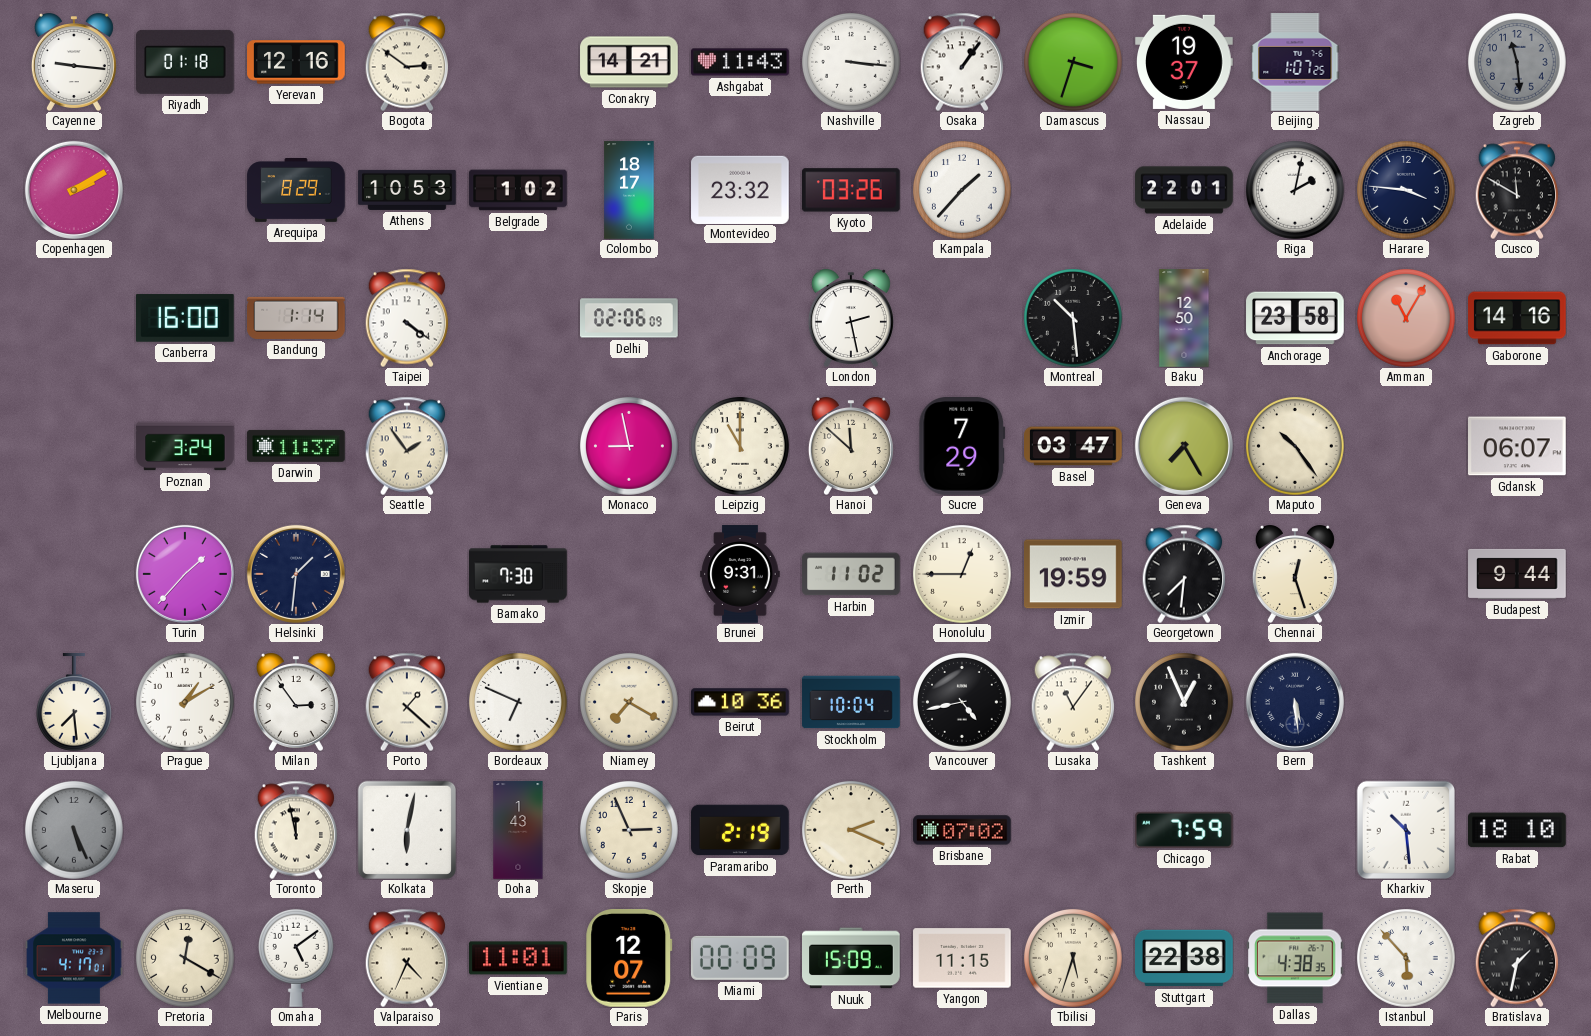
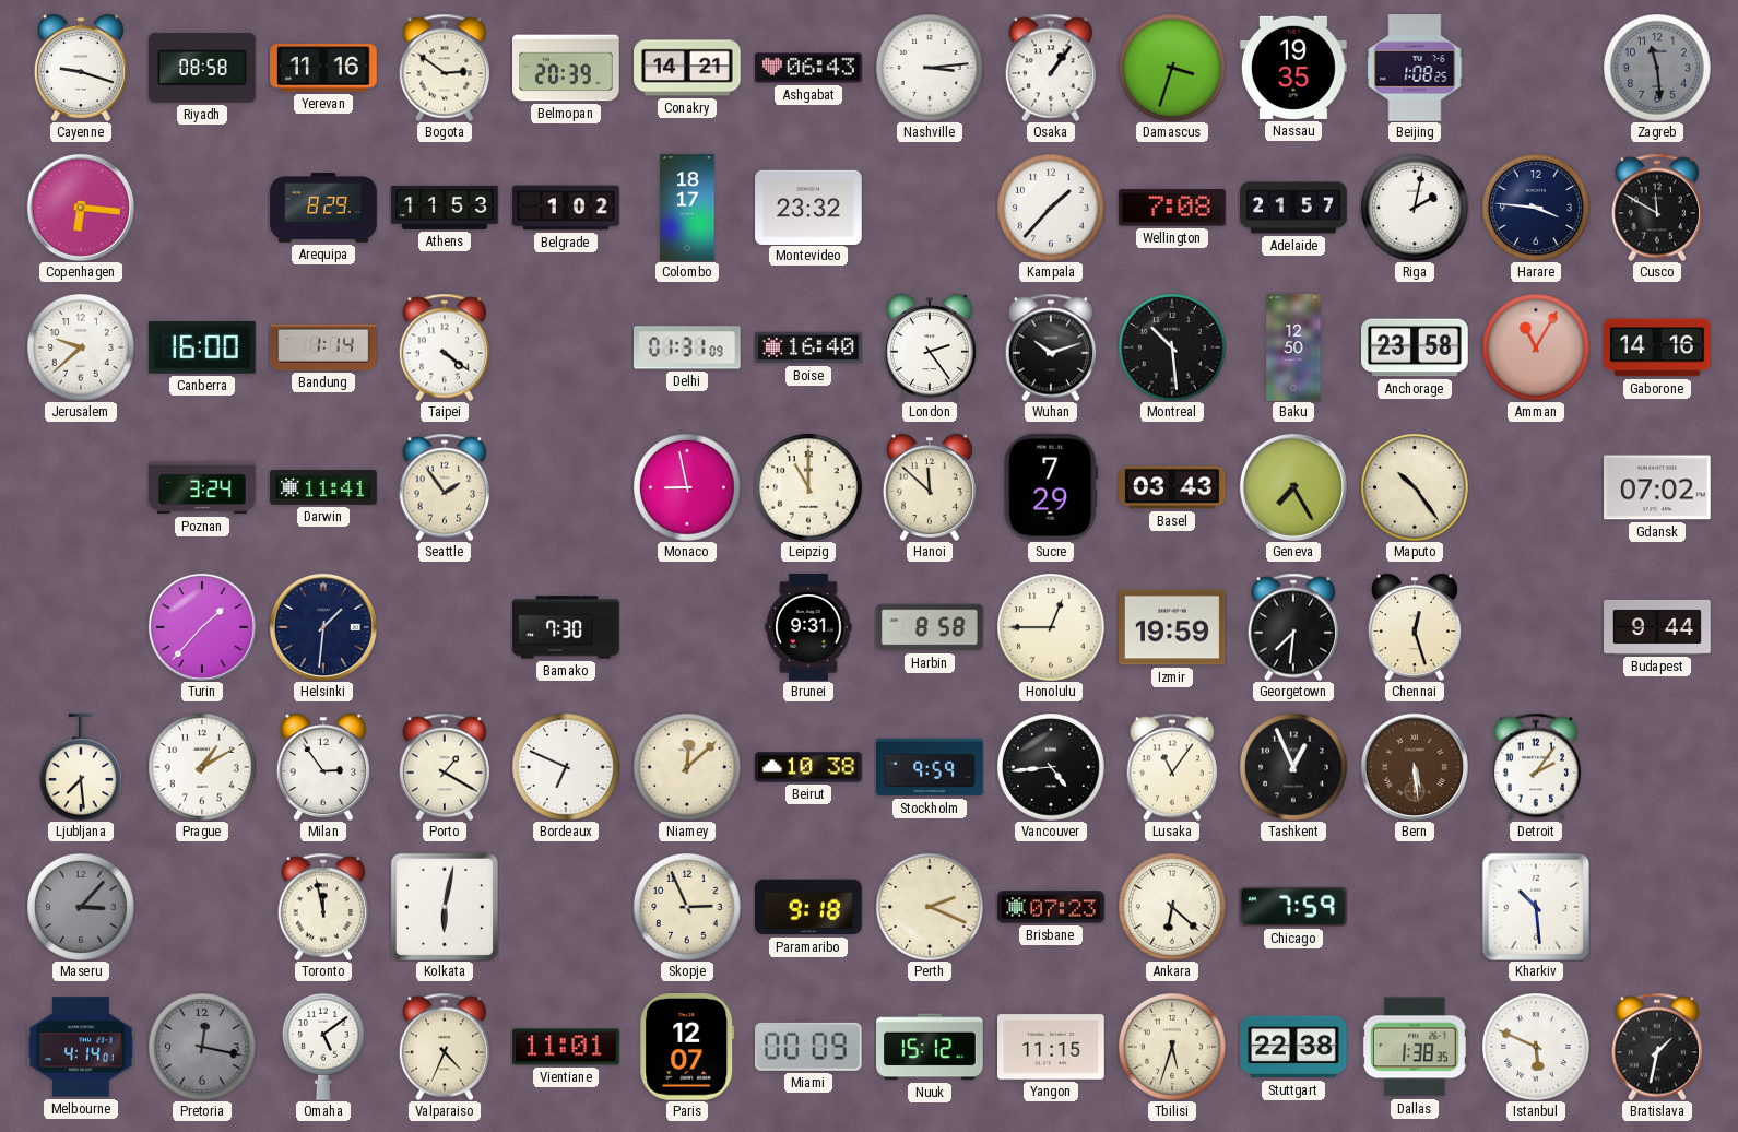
Cayenne: 9:16 -> 9:18
Riyadh: 01:18 -> 08:58
Yerevan: 12:16 -> 11:16
Belmopan: none -> 20:39
Ashgabat: 11:43 -> 06:43
Nashville: 3:16 -> 3:14
Nassau: 19:37 -> 19:35
Beijing: 1:07 -> 1:08
Copenhagen: 2:10 -> 6:16
Athens: 10:53 -> 11:53
Kyoto: 03:26 -> none
Wellington: none -> 7:08
Adelaide: 22:01 -> 21:57
Jerusalem: none -> 9:38
Delhi: 02:06 -> 01:31
Boise: none -> 16:40
London: 2:28 -> 2:24
Wuhan: none -> 10:12
Darwin: 11:37 -> 11:41
Basel: 03:47 -> 03:43
Gdansk: 06:07 -> 07:02
Harbin: 11:02 -> 8:58
Porto: 1:22 -> 1:20
Niamey: 7:20 -> 12:08
Beirut: 10:36 -> 10:38
Stockholm: 10:04 -> 9:59
Vancouver: 4:43 -> 4:44
Bern dial: navy -> brown
Detroit: none -> 2:06
Maseru: 5:26 -> 3:07
Doha: 1:43 -> none
Paramaribo: 2:19 -> 9:18
Brisbane: 07:02 -> 07:23
Ankara: none -> 6:22
Rabat: 18:10 -> none
Melbourne: 4:17 -> 4:14
Pretoria: 12:20 -> 12:17
Pretoria dial: cream -> grey
Nuuk: 15:09 -> 15:12
Dallas: 4:38 -> 1:38
Istanbul: 5:53 -> 5:49
